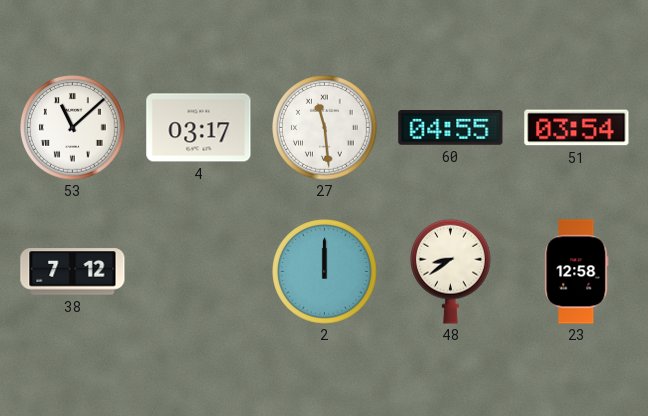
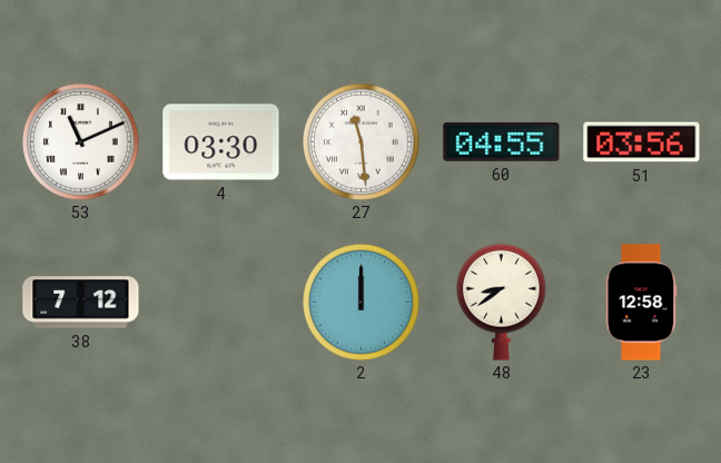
53: 11:08 -> 11:11
4: 03:17 -> 03:30
51: 03:54 -> 03:56
